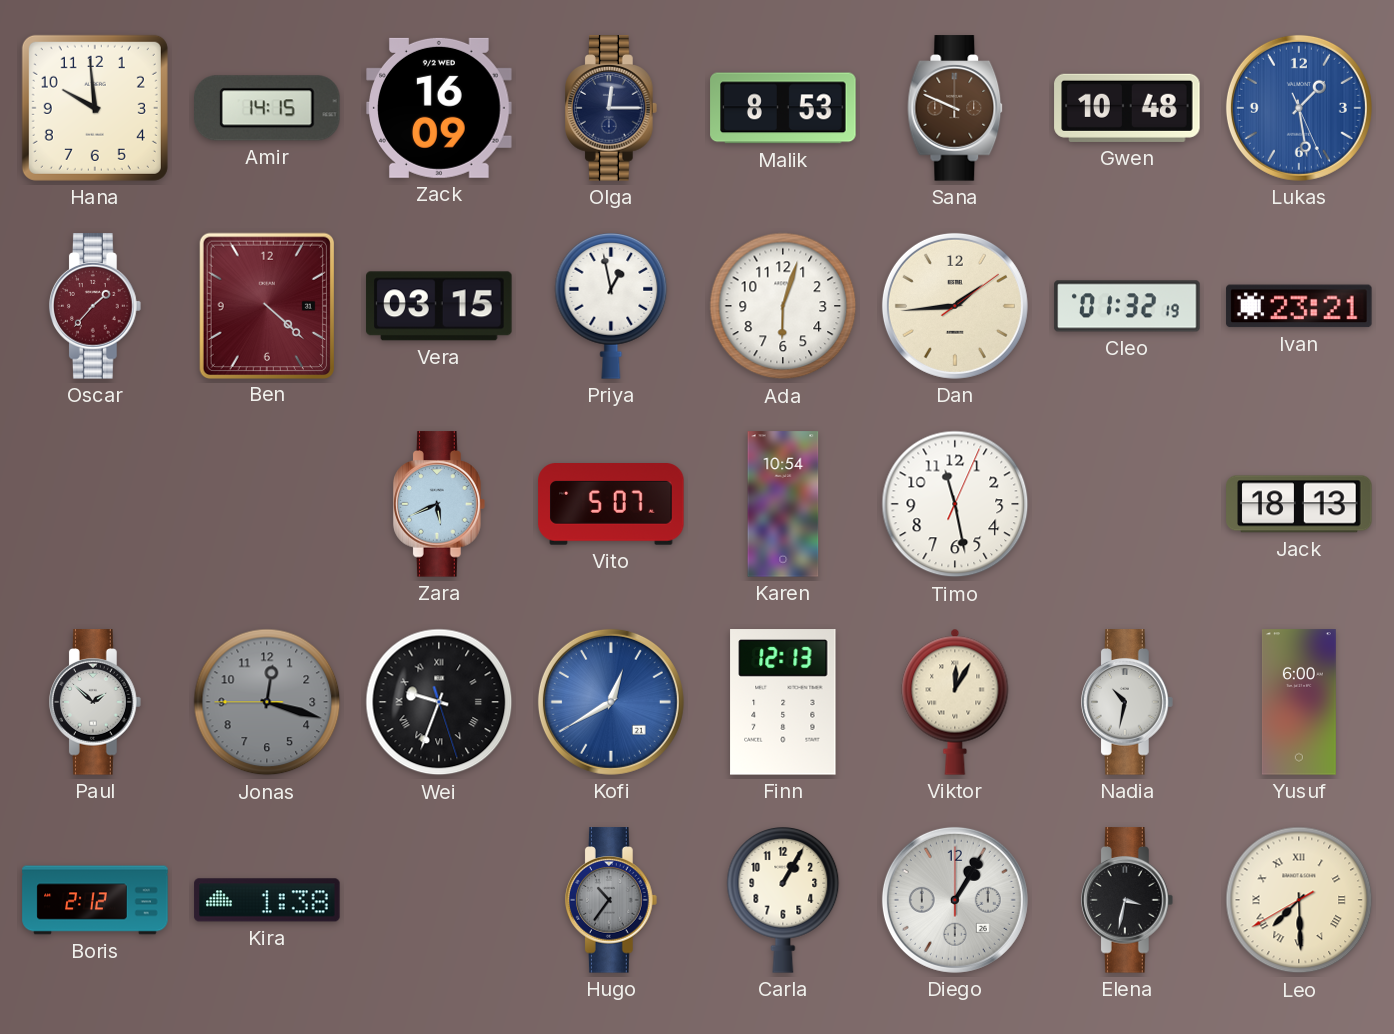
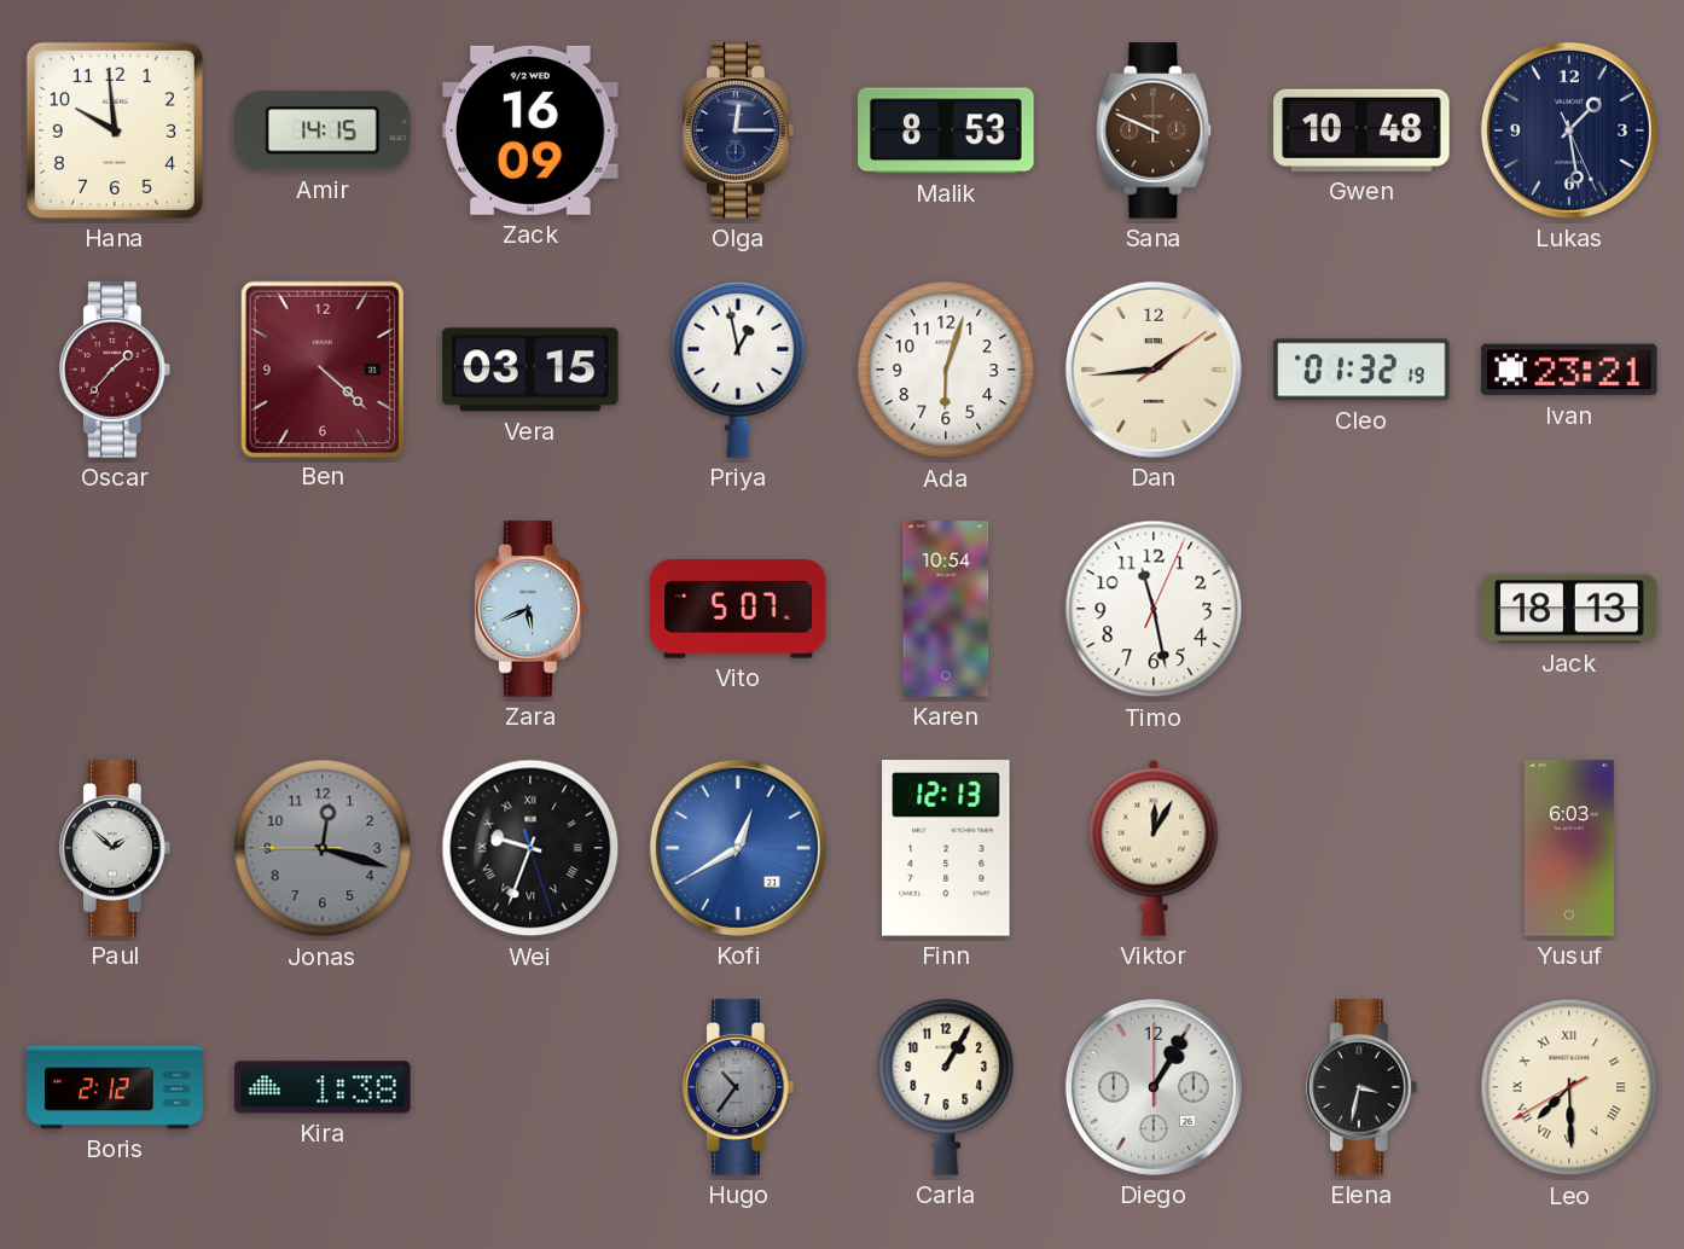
Lukas dial: blue -> navy
Nadia: 10:32 -> none
Yusuf: 6:00 -> 6:03
